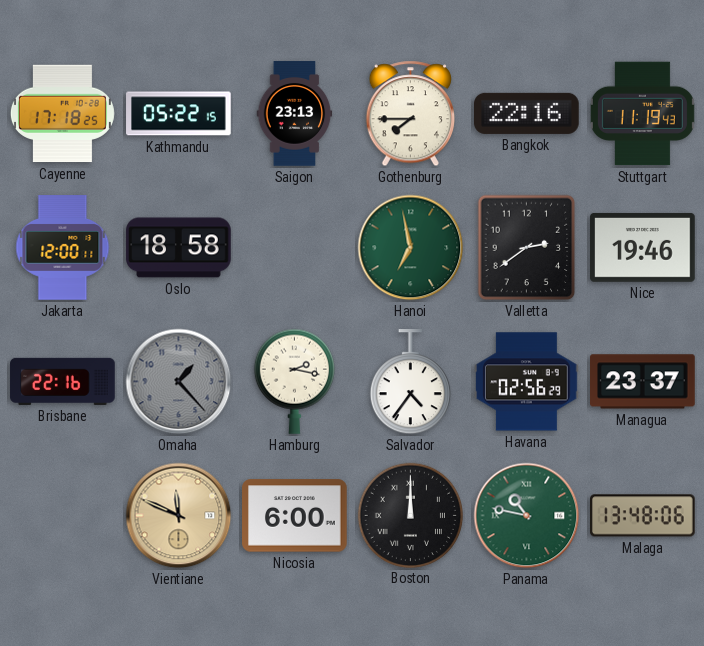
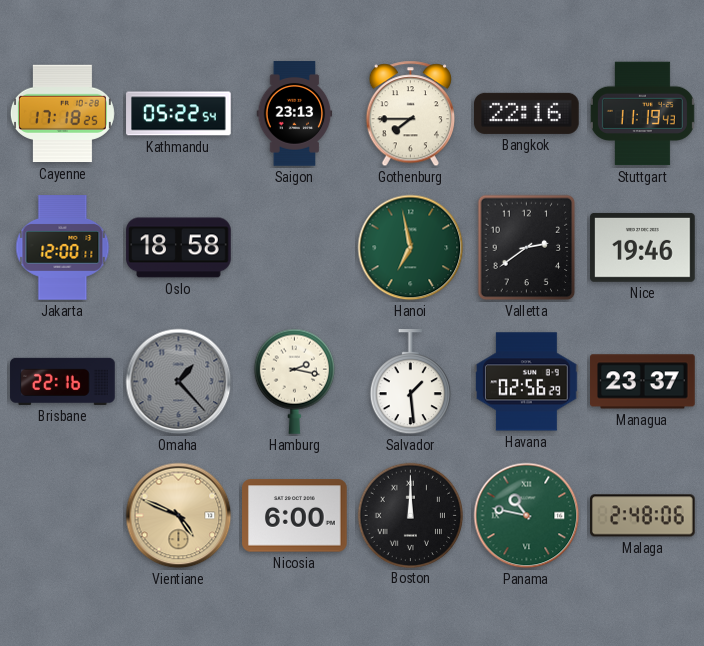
Kathmandu: 05:22:15 -> 05:22:54
Salvador: 4:36 -> 1:29
Vientiane: 11:49 -> 4:49
Malaga: 13:48 -> 2:48
